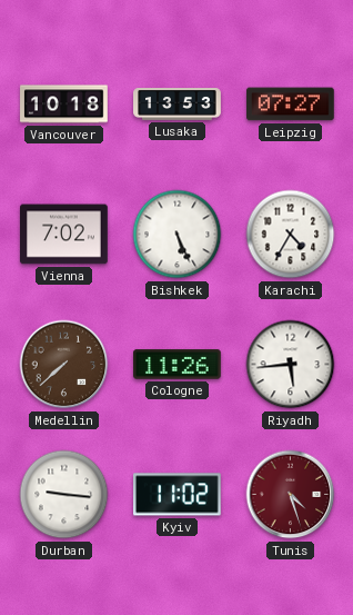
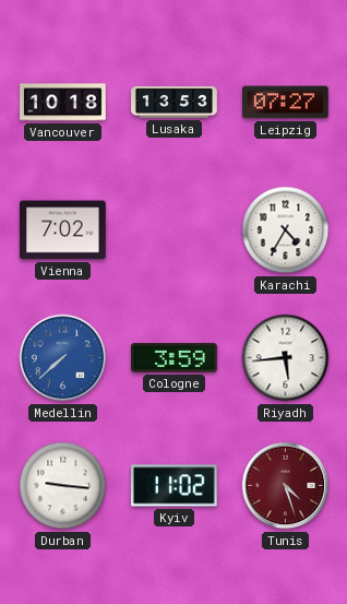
Bishkek: 5:26 -> none
Medellin dial: brown -> blue
Cologne: 11:26 -> 3:59
